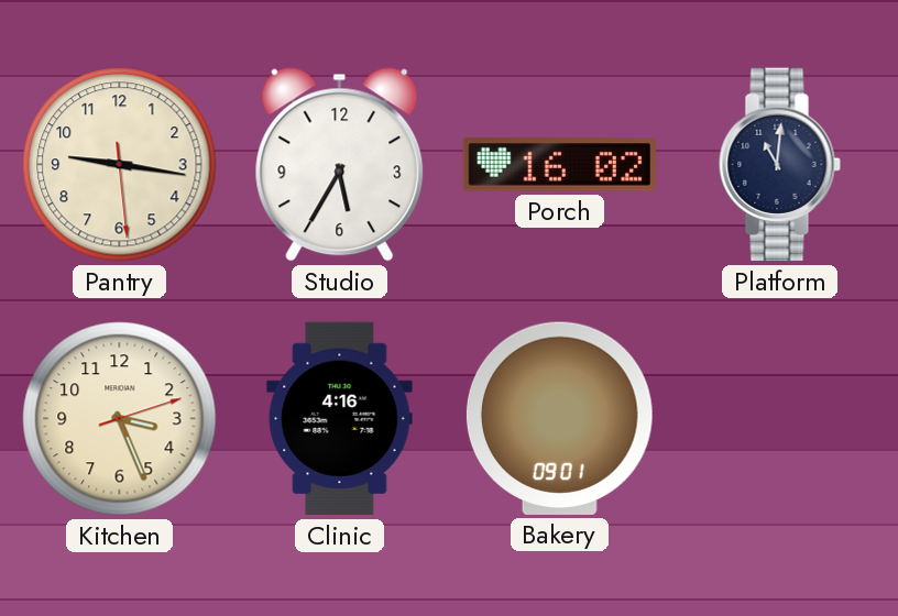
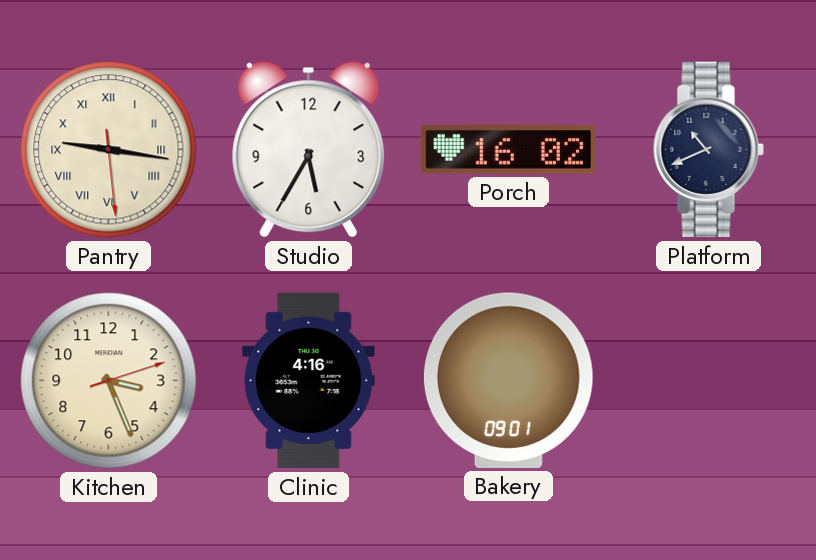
Pantry numerals: Arabic -> Roman
Platform: 11:01 -> 10:41
